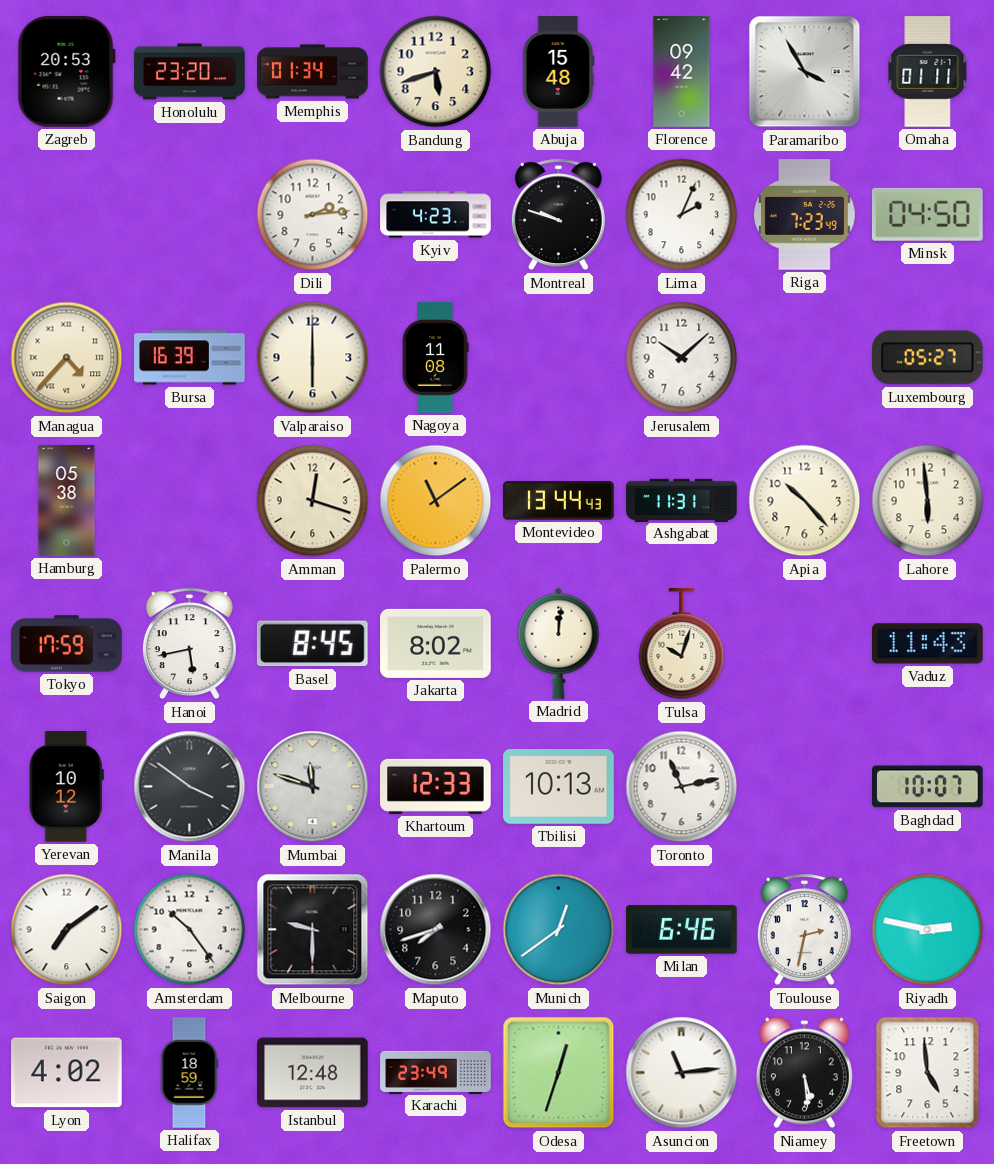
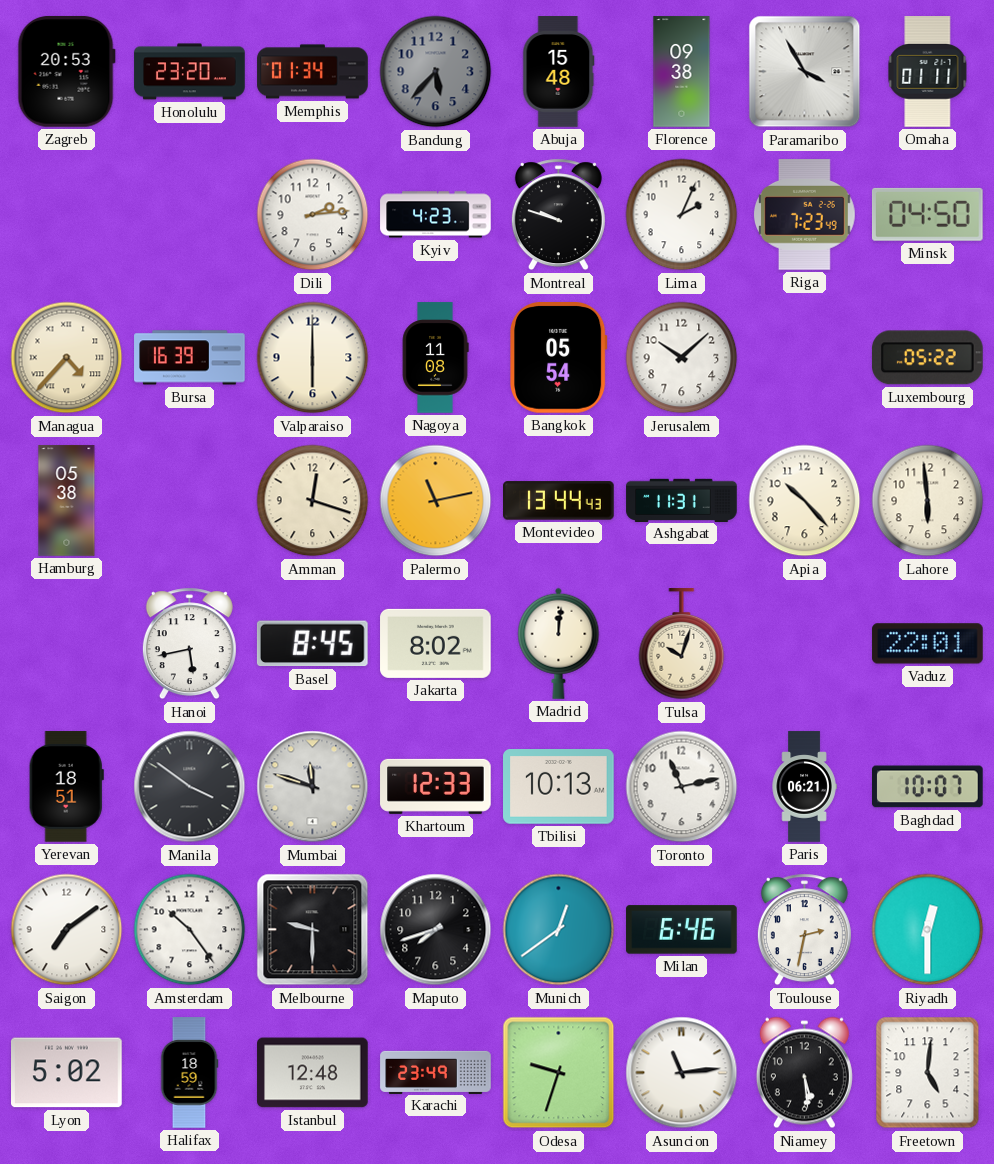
Bandung: 5:42 -> 5:37
Bandung dial: cream -> grey
Florence: 09:42 -> 09:38
Bangkok: none -> 05:54
Luxembourg: 05:27 -> 05:22
Palermo: 11:09 -> 11:13
Tokyo: 17:59 -> none
Vaduz: 11:43 -> 22:01
Yerevan: 10:12 -> 18:51
Paris: none -> 06:21
Riyadh: 2:47 -> 12:30
Lyon: 4:02 -> 5:02
Odesa: 12:33 -> 9:33
Freetown: 4:59 -> 5:01
